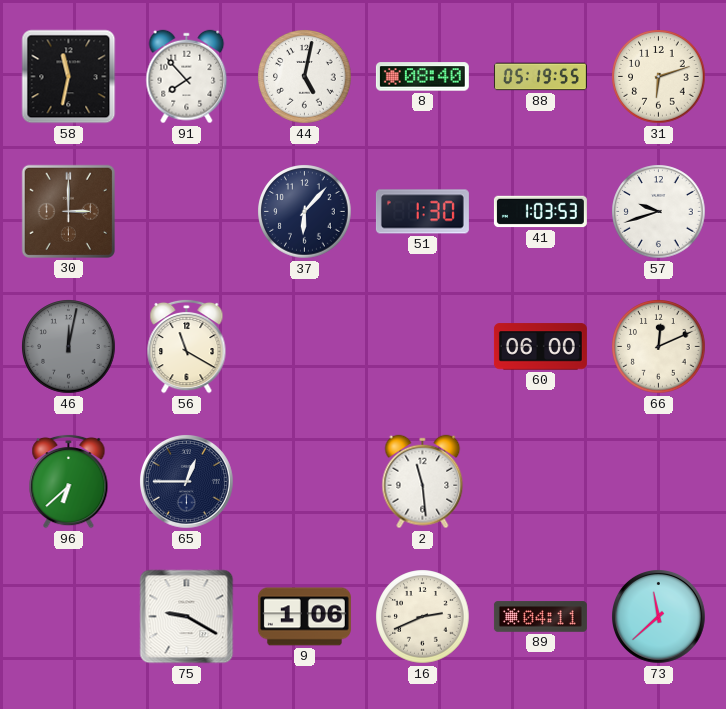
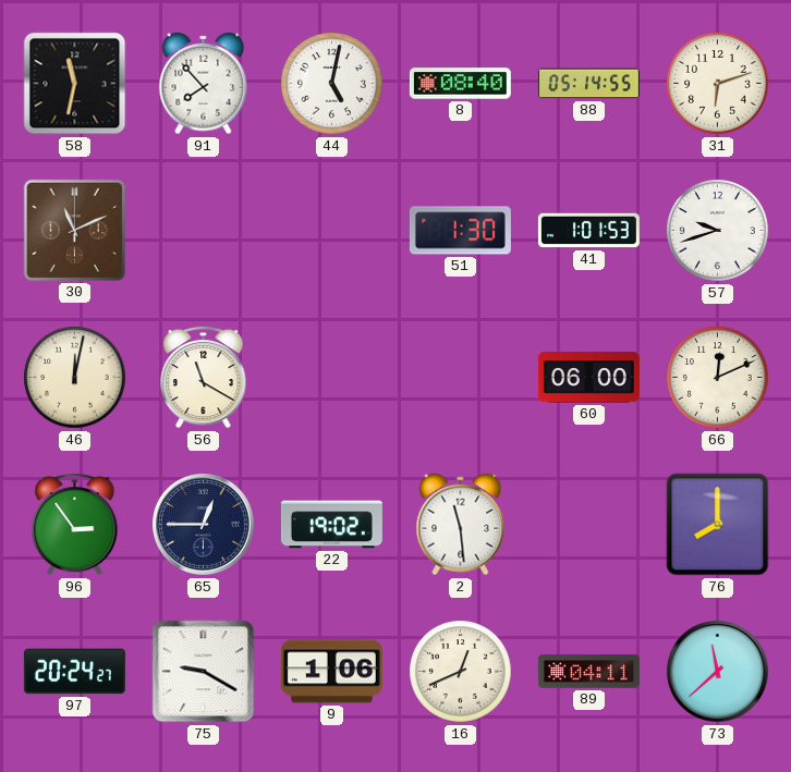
88: 05:19 -> 05:14
30: 3:00 -> 11:11
37: 6:07 -> none
41: 1:03 -> 1:01
46 dial: grey -> cream
96: 6:38 -> 2:54
22: none -> 19:02
76: none -> 8:00
97: none -> 20:24
16: 2:41 -> 12:41
